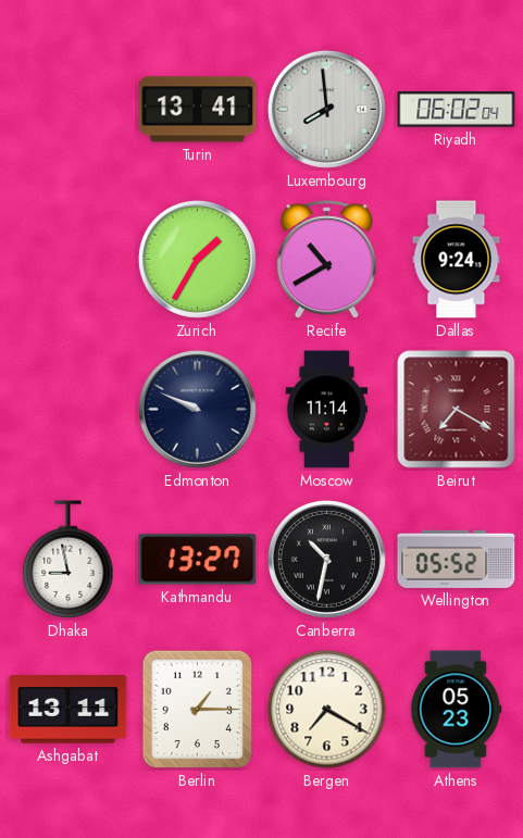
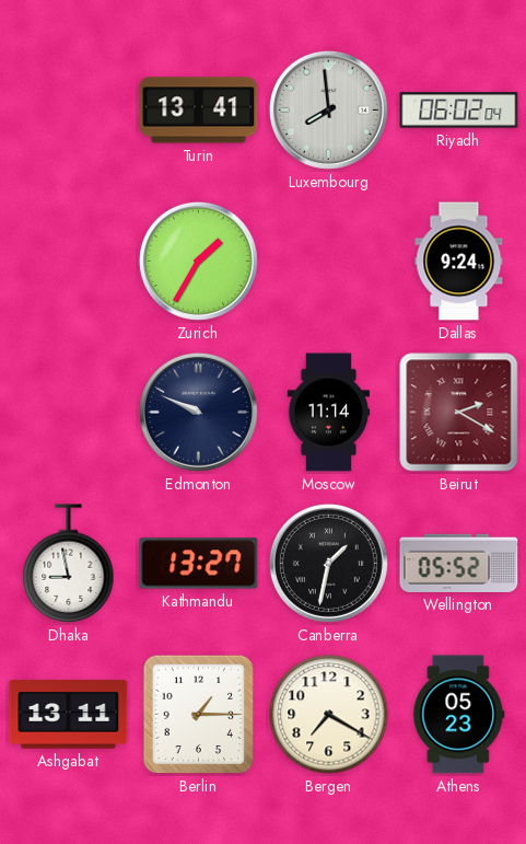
Recife: 10:40 -> none
Beirut: 7:20 -> 2:20
Canberra: 10:32 -> 1:32
